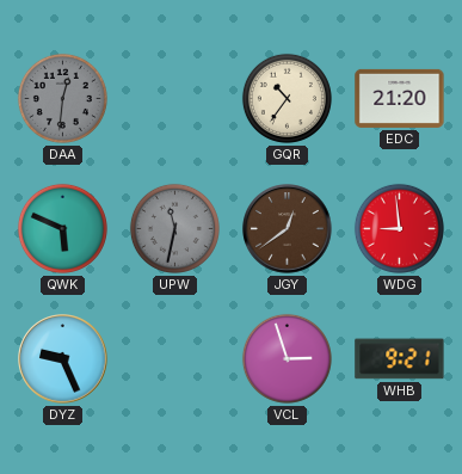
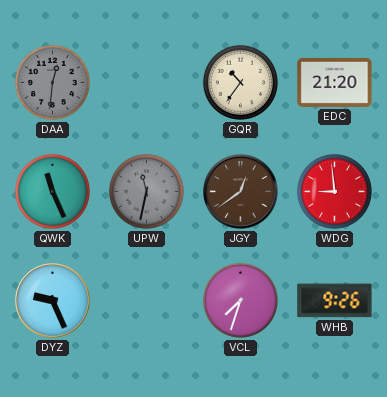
QWK: 5:49 -> 11:26
VCL: 2:57 -> 7:33
WHB: 9:21 -> 9:26
